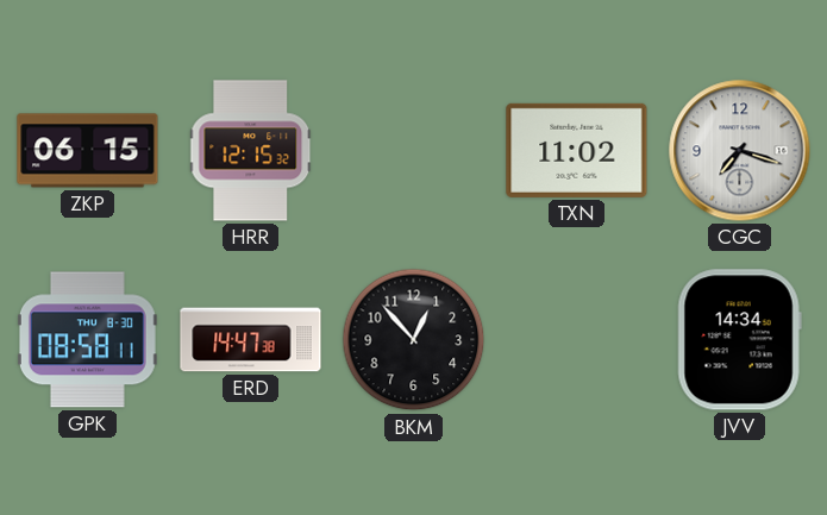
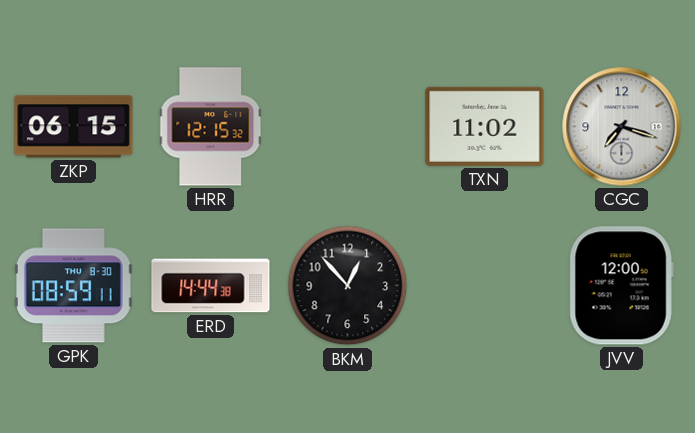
GPK: 08:58 -> 08:59
ERD: 14:47 -> 14:44
JVV: 14:34 -> 12:00
